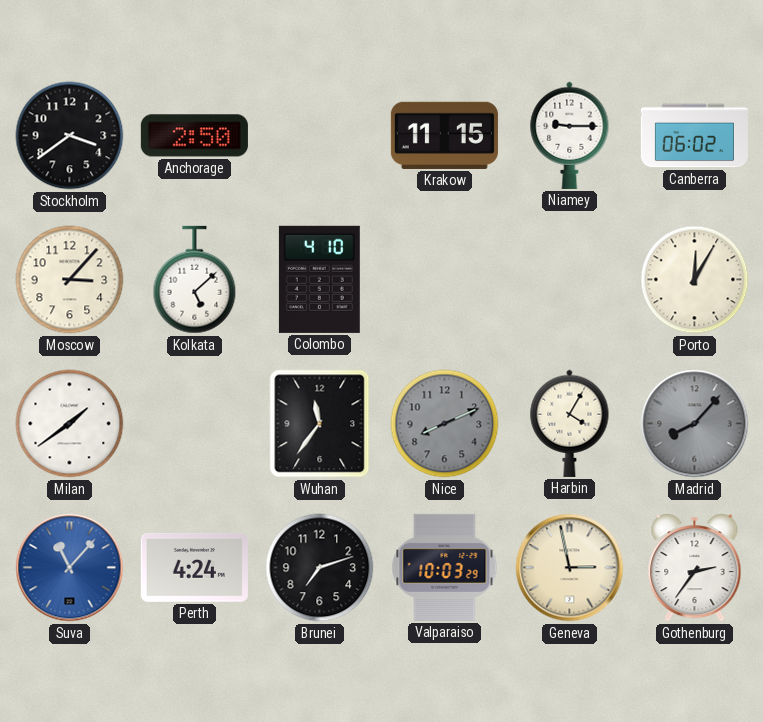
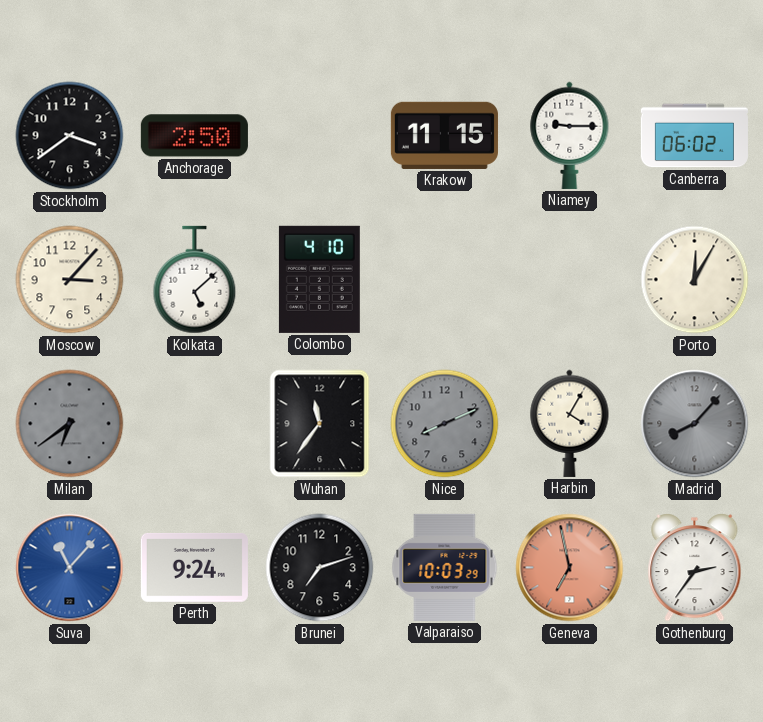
Milan: 1:39 -> 6:39
Milan dial: white -> grey
Perth: 4:24 -> 9:24
Geneva: 2:58 -> 6:58
Geneva dial: cream -> salmon
